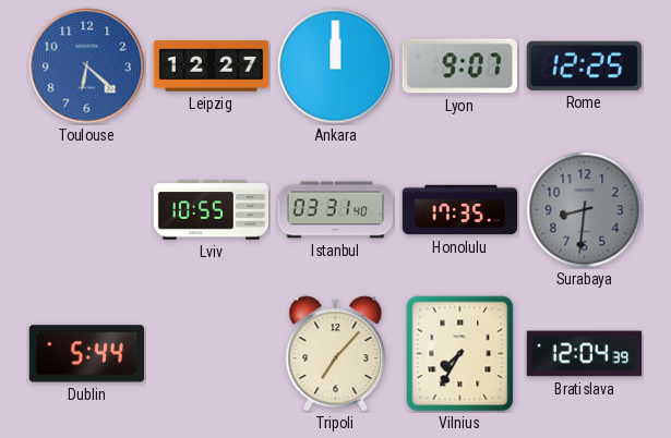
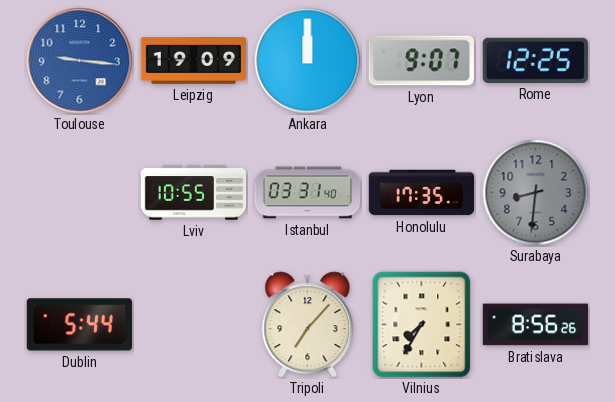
Toulouse: 6:22 -> 9:16
Leipzig: 12:27 -> 19:09
Bratislava: 12:04 -> 8:56
